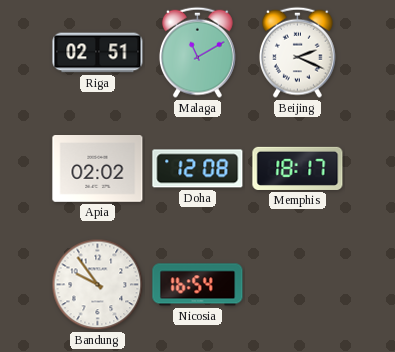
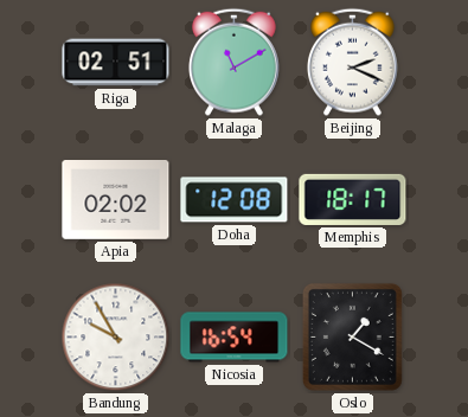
Bandung: 9:54 -> 9:55
Oslo: none -> 1:20
